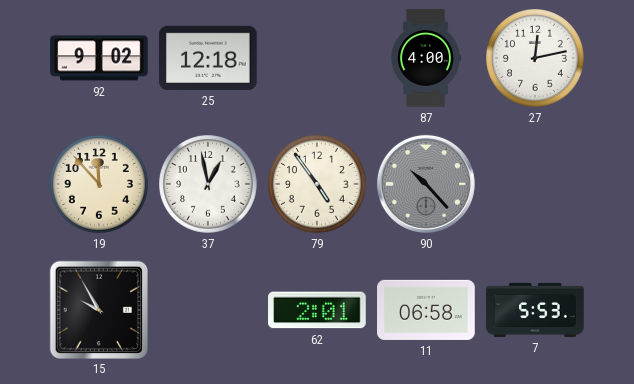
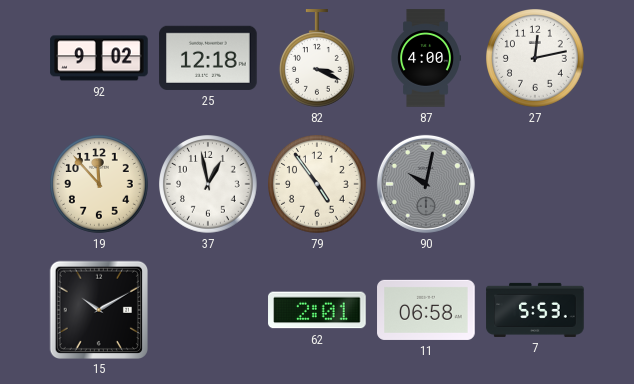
82: none -> 3:19
90: 10:23 -> 10:02
15: 9:55 -> 10:10
